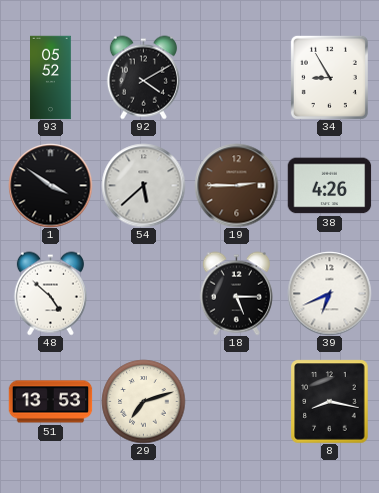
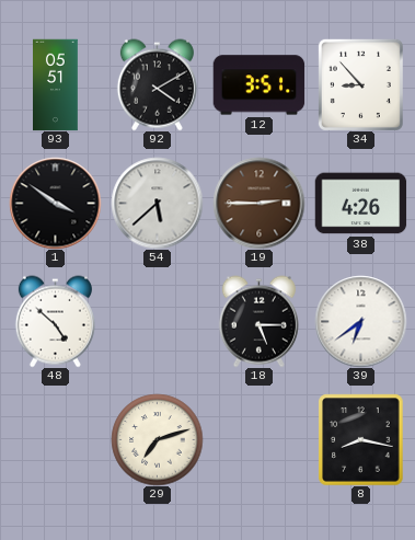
93: 05:52 -> 05:51
12: none -> 3:51
34: 8:55 -> 8:53
39: 6:41 -> 6:39
51: 13:53 -> none
